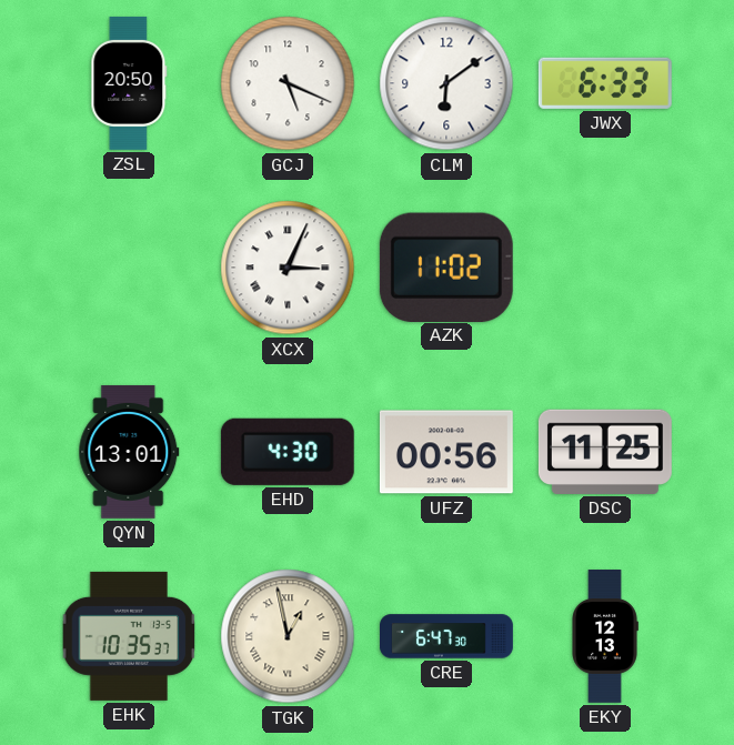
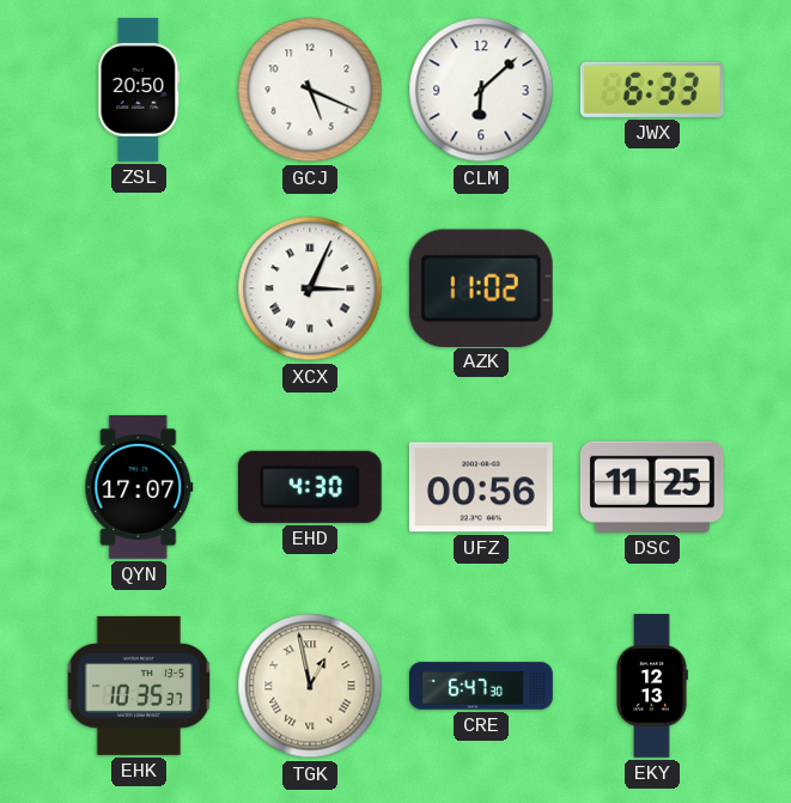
CLM: 6:09 -> 6:08
QYN: 13:01 -> 17:07
